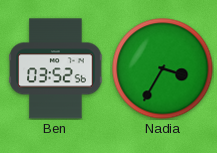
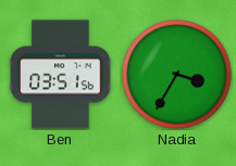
Ben: 03:52 -> 03:51
